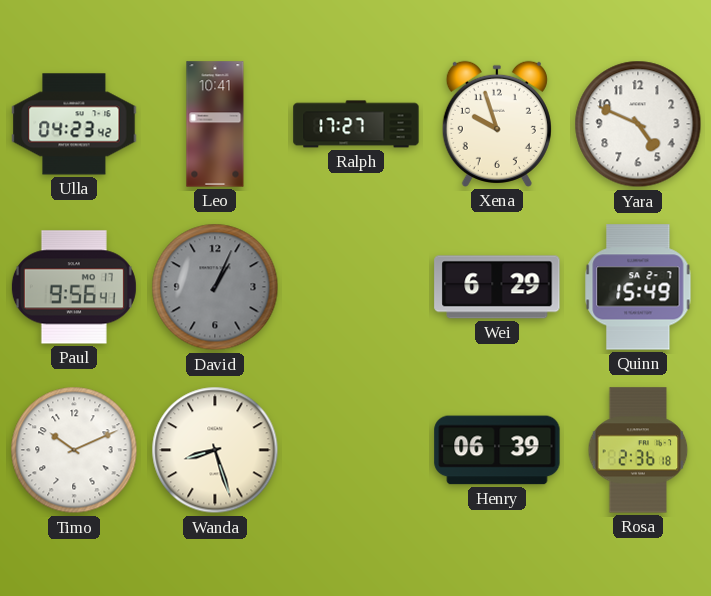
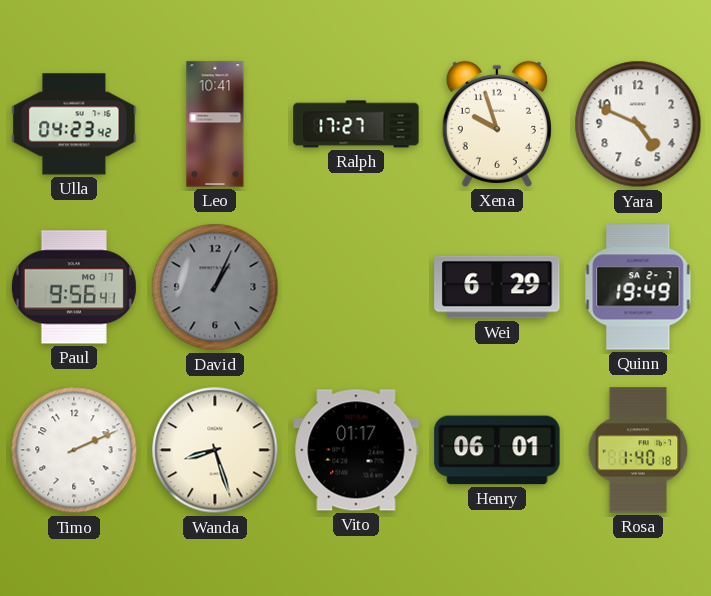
Quinn: 15:49 -> 19:49
Timo: 10:11 -> 2:11
Vito: none -> 01:17
Henry: 06:39 -> 06:01
Rosa: 2:36 -> 1:40
